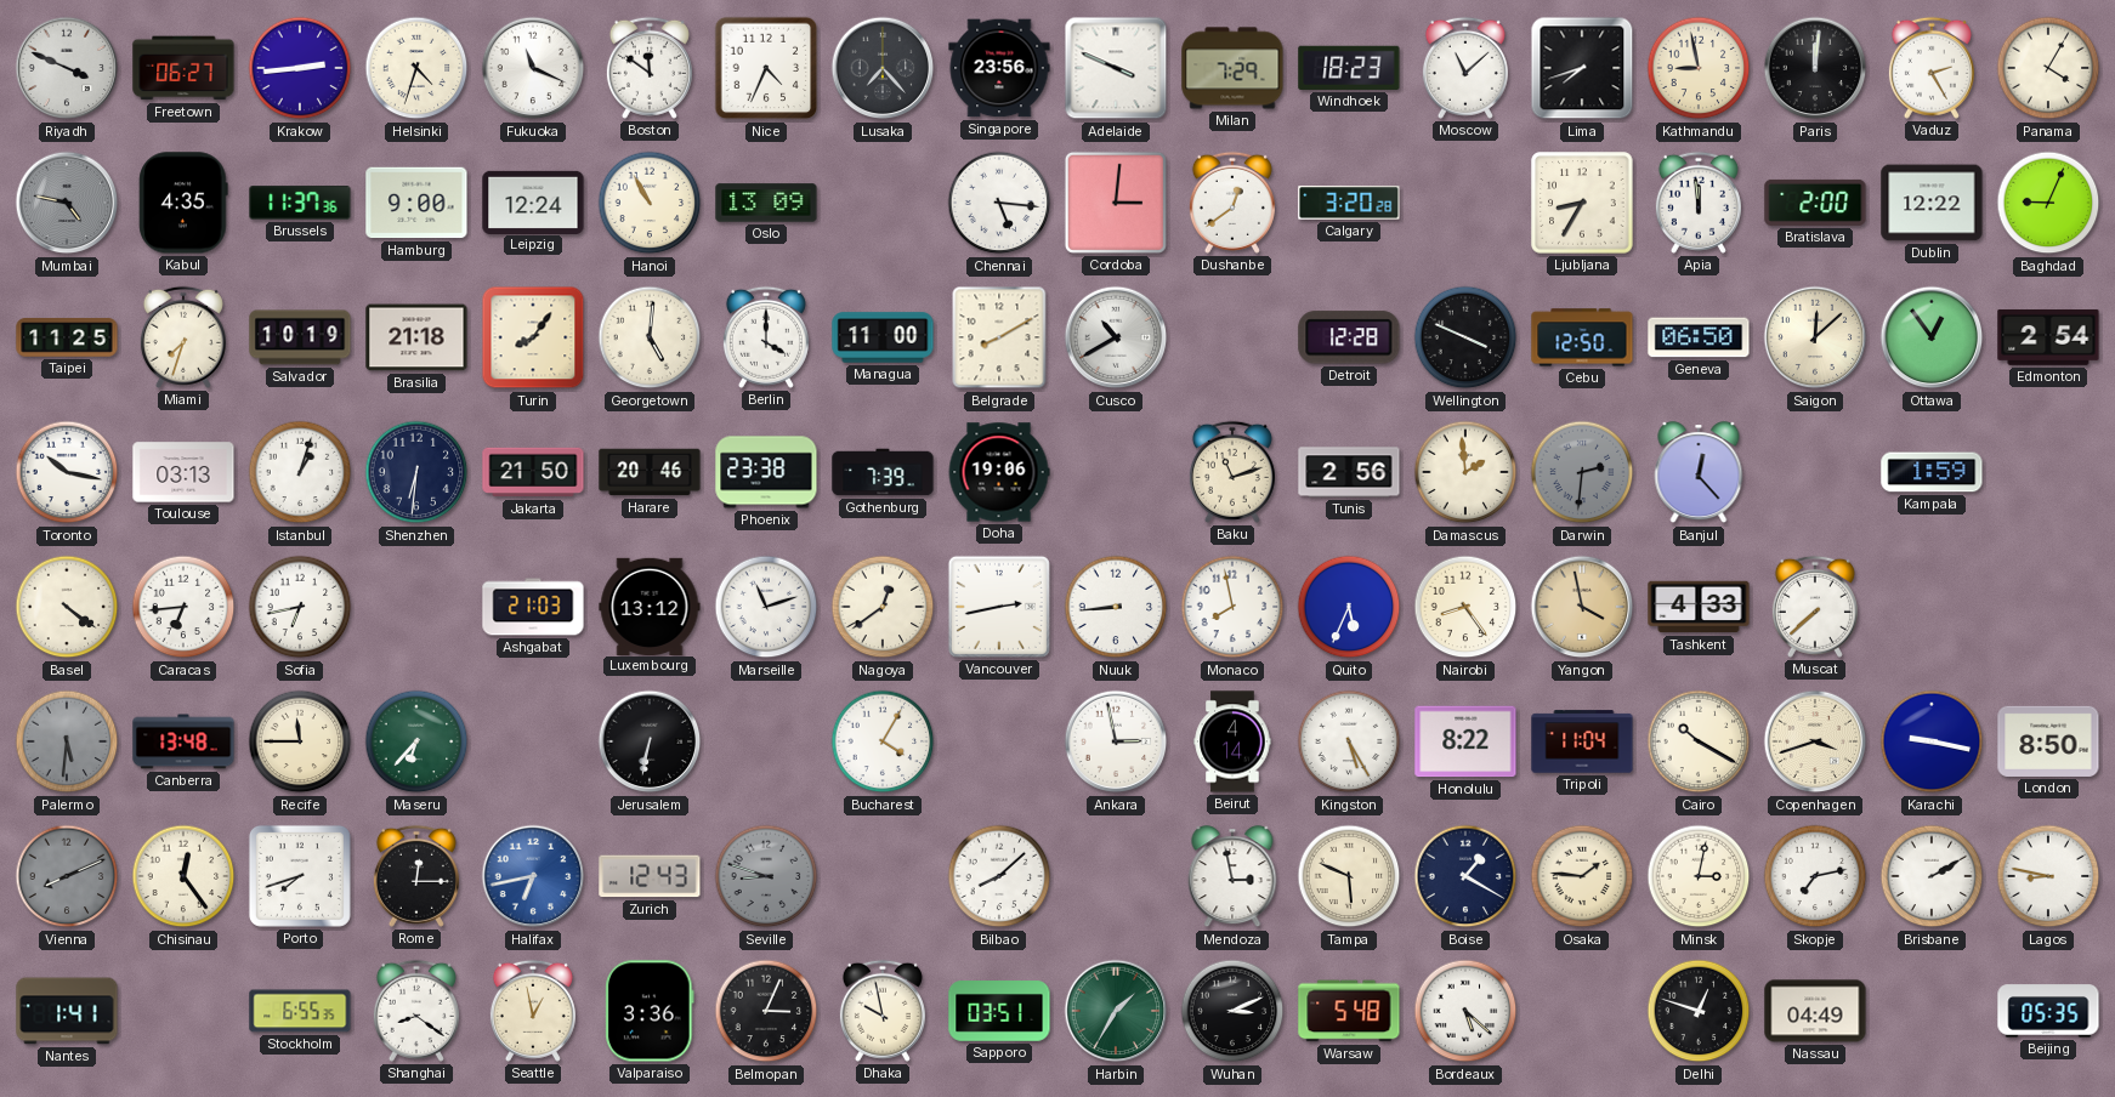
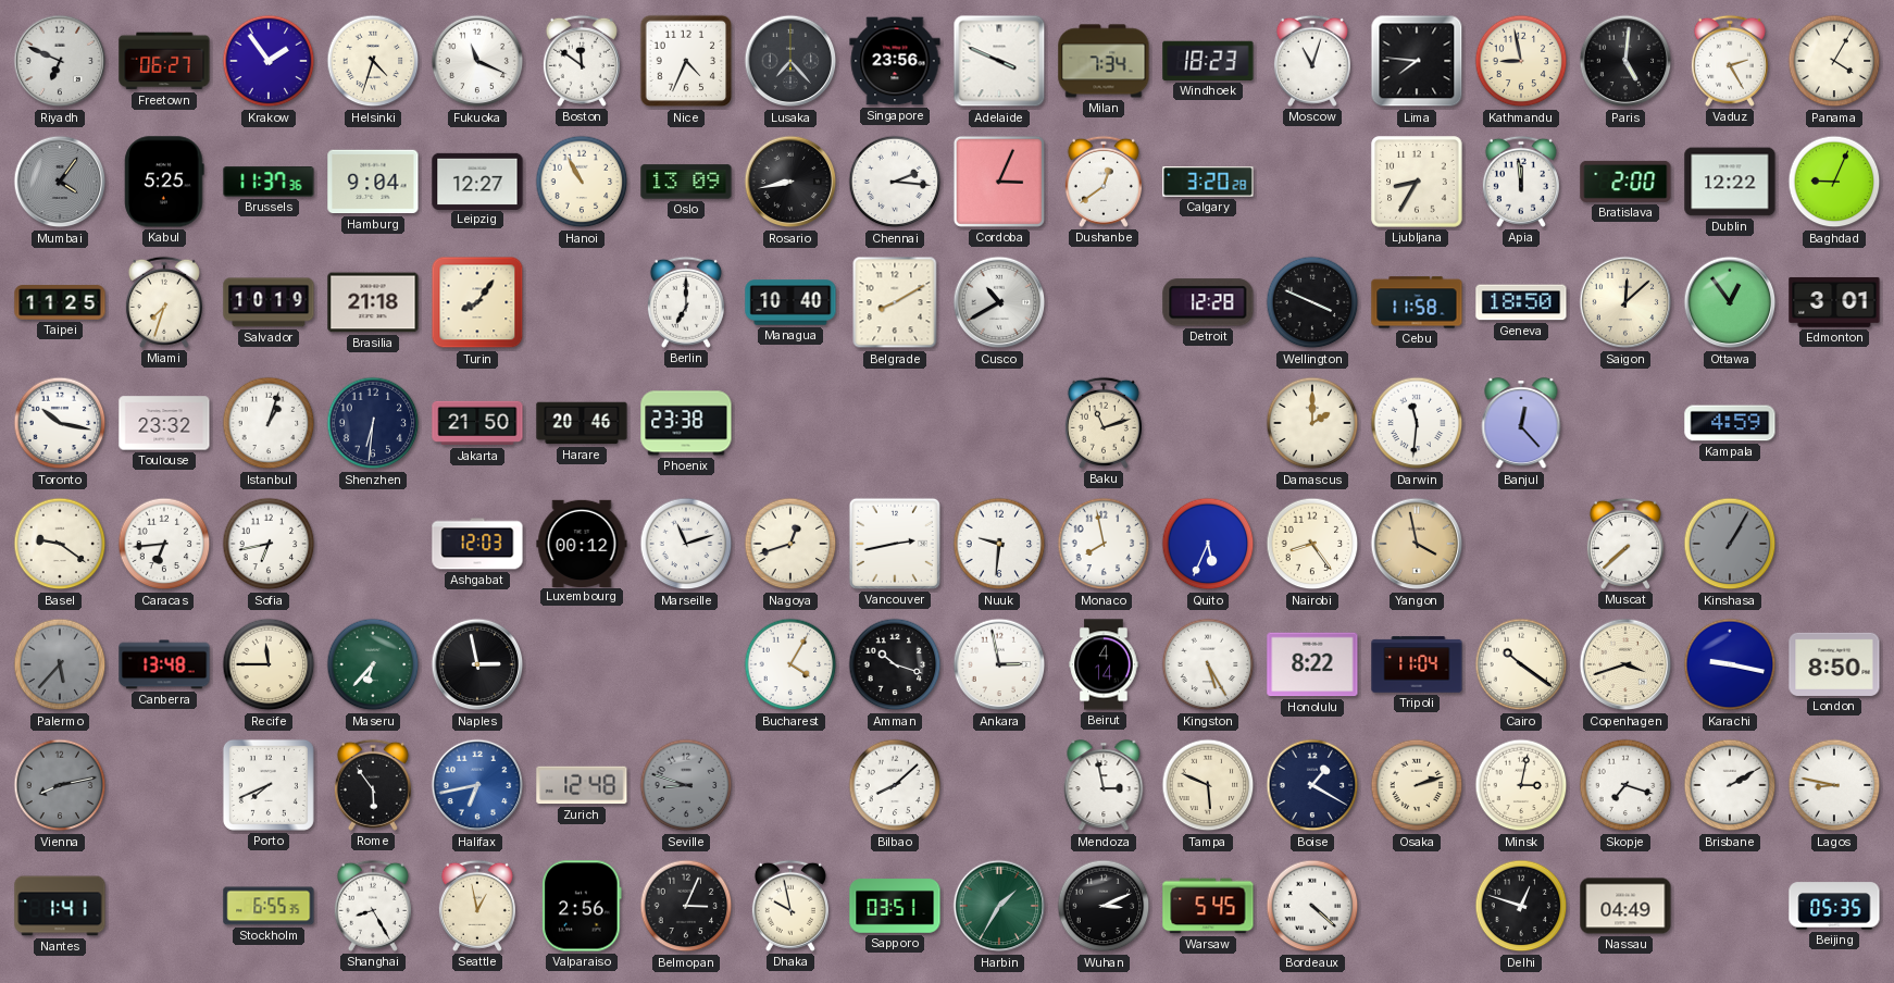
Riyadh: 3:49 -> 6:49
Krakow: 2:44 -> 1:54
Milan: 7:29 -> 7:34
Moscow: 11:08 -> 11:03
Lima: 7:42 -> 7:46
Paris: 12:01 -> 5:01
Mumbai: 4:47 -> 4:06
Kabul: 4:35 -> 5:25
Hamburg: 9:00 -> 9:04
Leipzig: 12:24 -> 12:27
Rosario: none -> 8:43
Chennai: 5:16 -> 2:16
Cordoba: 3:01 -> 3:04
Georgetown: 5:01 -> none
Berlin: 4:00 -> 7:00
Managua: 11:00 -> 10:40
Cebu: 12:50 -> 11:58
Geneva: 06:50 -> 18:50
Edmonton: 2:54 -> 3:01
Toulouse: 03:13 -> 23:32
Gothenburg: 7:39 -> none
Doha: 19:06 -> none
Tunis: 2:56 -> none
Damascus: 1:59 -> 2:00
Darwin: 2:31 -> 11:31
Darwin dial: grey -> white
Kampala: 1:59 -> 4:59
Basel: 4:21 -> 9:21
Ashgabat: 21:03 -> 12:03
Luxembourg: 13:12 -> 00:12
Nagoya: 12:39 -> 12:42
Nuuk: 8:44 -> 9:31
Tashkent: 4:33 -> none
Kinshasa: none -> 1:05
Palermo: 5:31 -> 5:37
Naples: none -> 2:58
Jerusalem: 6:32 -> none
Amman: none -> 10:18
Cairo: 10:20 -> 10:21
Vienna: 8:11 -> 8:13
Chisinau: 12:24 -> none
Porto: 7:42 -> 7:41
Rome: 12:15 -> 5:54
Zurich: 12:43 -> 12:48
Osaka: 1:46 -> 2:12
Skopje: 7:13 -> 7:18
Shanghai: 8:21 -> 8:25
Valparaiso: 3:36 -> 2:56
Warsaw: 5:48 -> 5:45
Bordeaux: 5:22 -> 4:22
